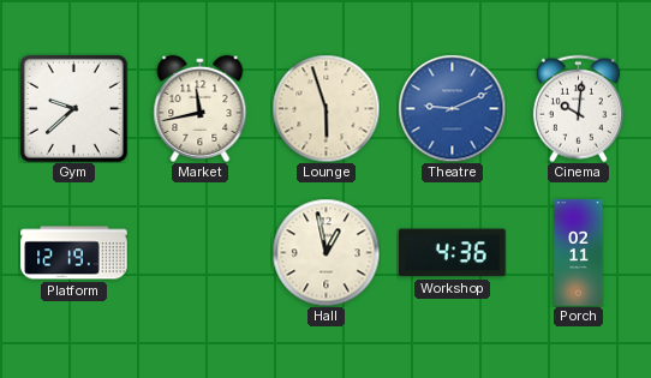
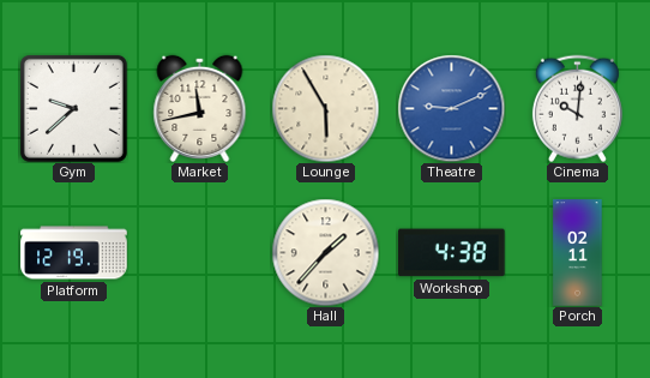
Lounge: 5:57 -> 5:55
Hall: 12:58 -> 1:37
Workshop: 4:36 -> 4:38
